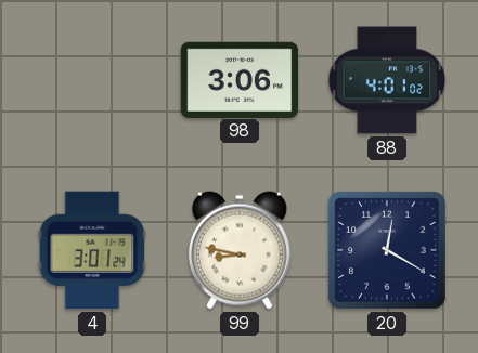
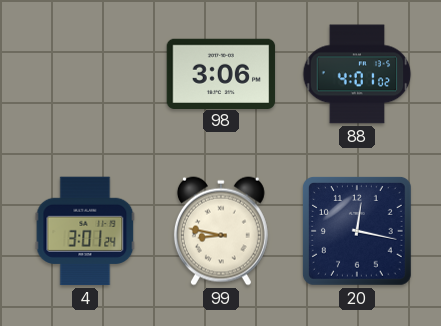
20: 12:20 -> 12:17
